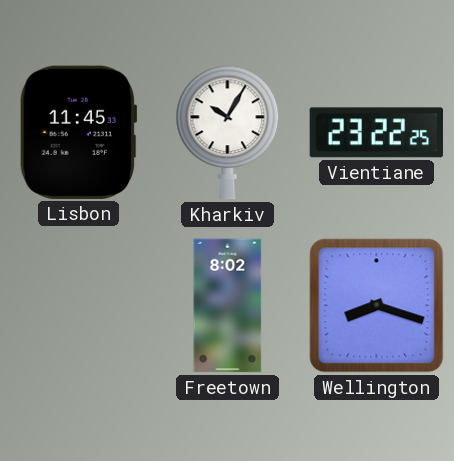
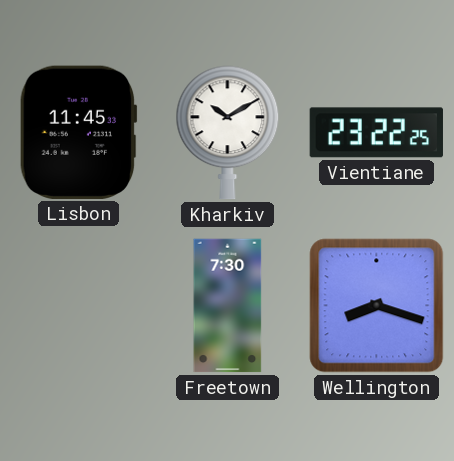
Kharkiv: 10:05 -> 10:10
Freetown: 8:02 -> 7:30
